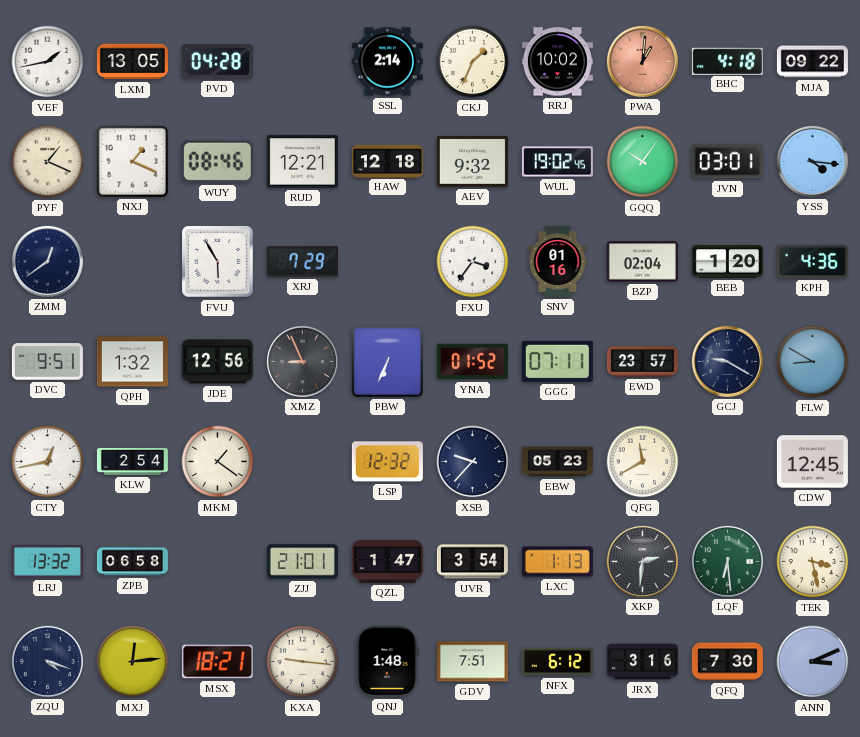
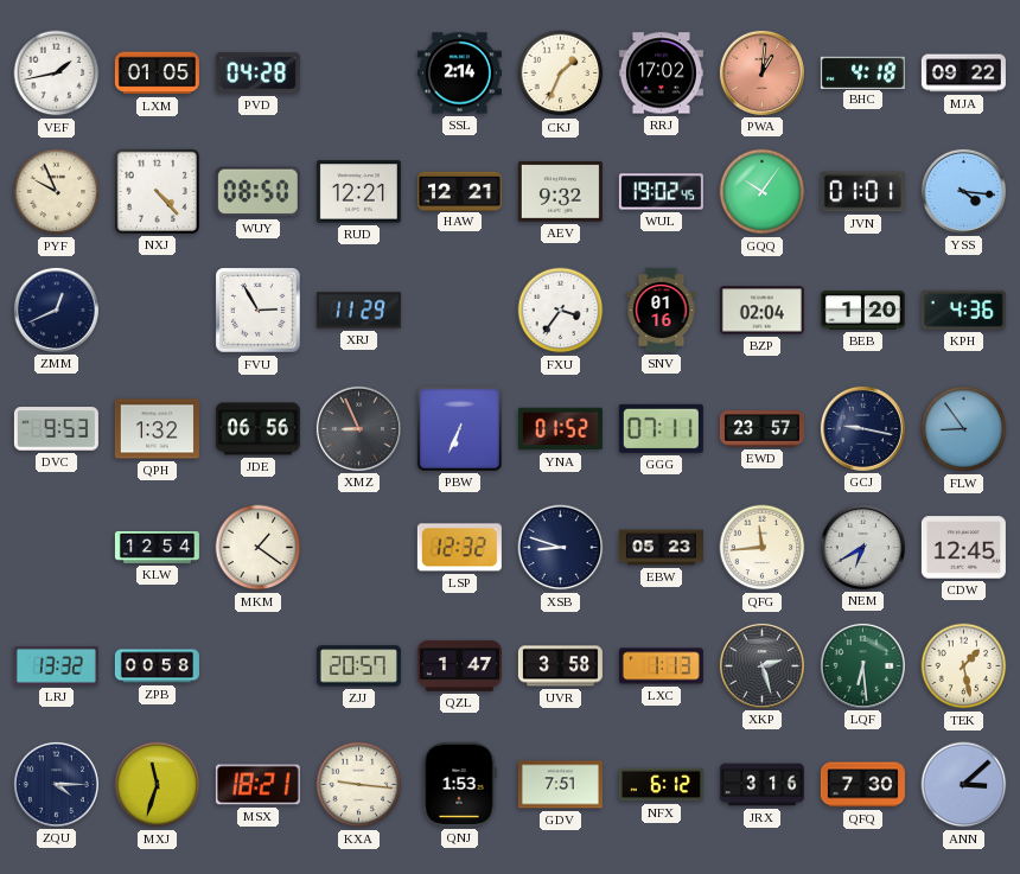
LXM: 13:05 -> 01:05
RRJ: 10:02 -> 17:02
PYF: 1:19 -> 9:56
NXJ: 1:19 -> 4:23
WUY: 08:46 -> 08:50
HAW: 12:18 -> 12:21
JVN: 03:01 -> 01:01
ZMM: 12:39 -> 12:41
FVU: 5:55 -> 2:55
XRJ: 7:29 -> 11:29
DVC: 9:51 -> 9:53
JDE: 12:56 -> 06:56
GCJ: 9:20 -> 9:17
FLW: 8:50 -> 8:54
CTY: 12:43 -> none
KLW: 2:54 -> 12:54
XSB: 9:37 -> 8:48
QFG: 11:40 -> 11:44
NEM: none -> 6:40
ZPB: 06:58 -> 00:58
ZJJ: 21:01 -> 20:57
UVR: 3:54 -> 3:58
XKP: 2:31 -> 2:27
TEK: 3:28 -> 1:28
ZQU: 4:18 -> 4:15
MXJ: 12:14 -> 11:33
QNJ: 1:48 -> 1:53
ANN: 3:11 -> 3:08
